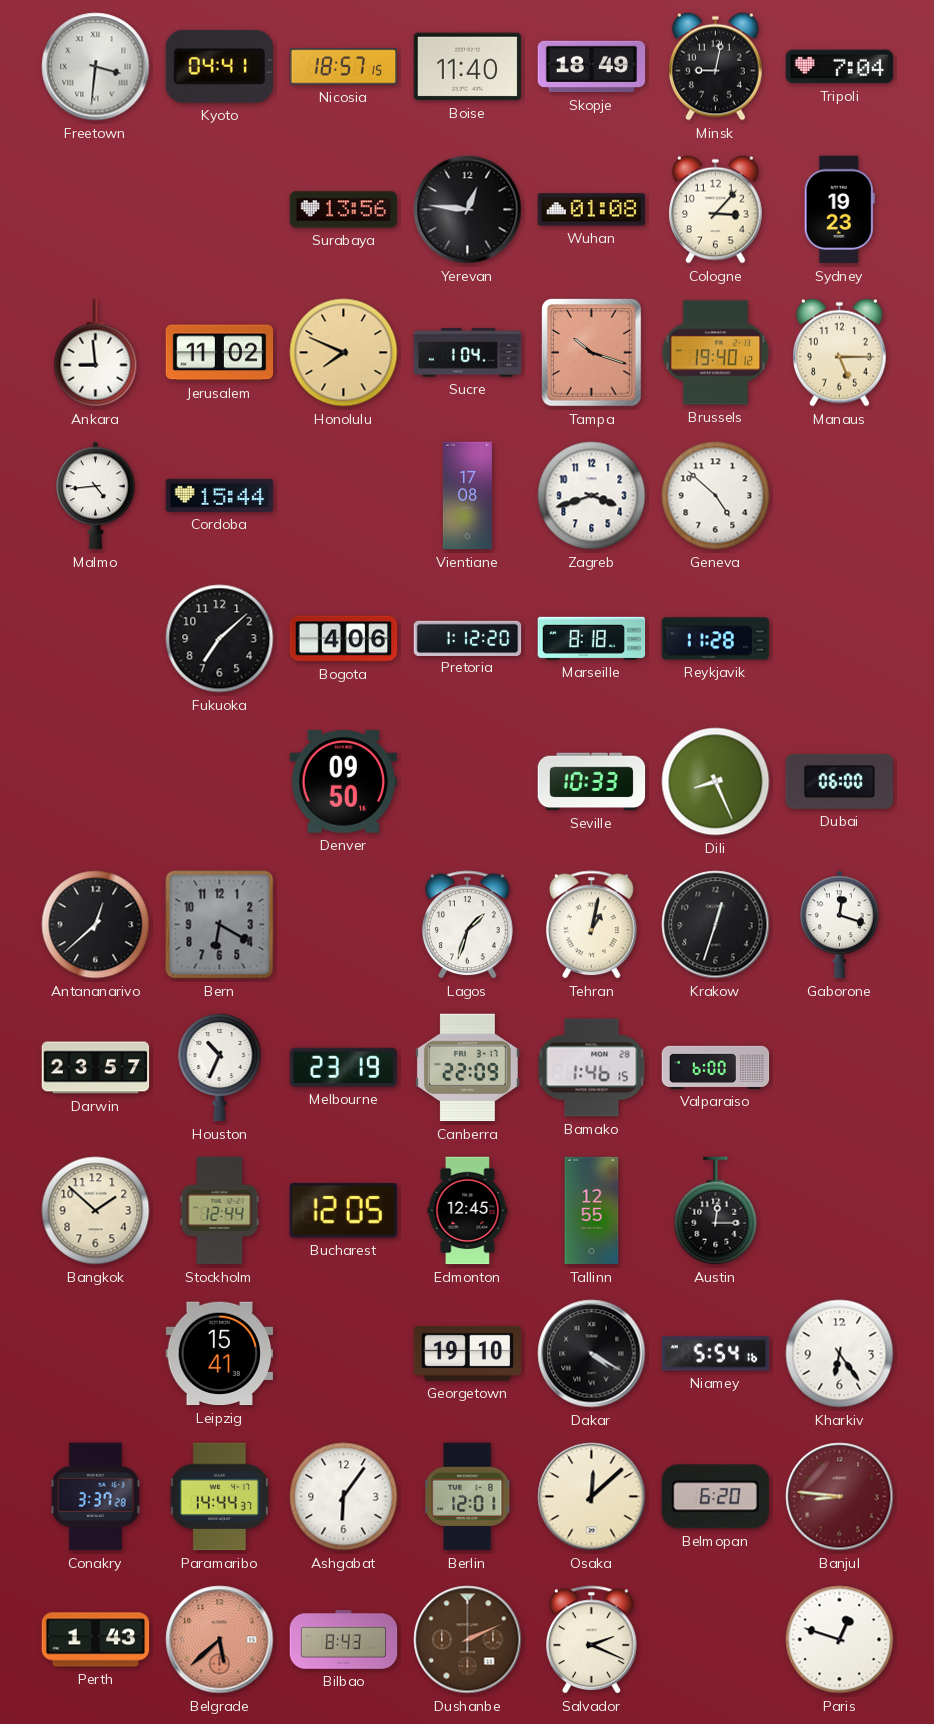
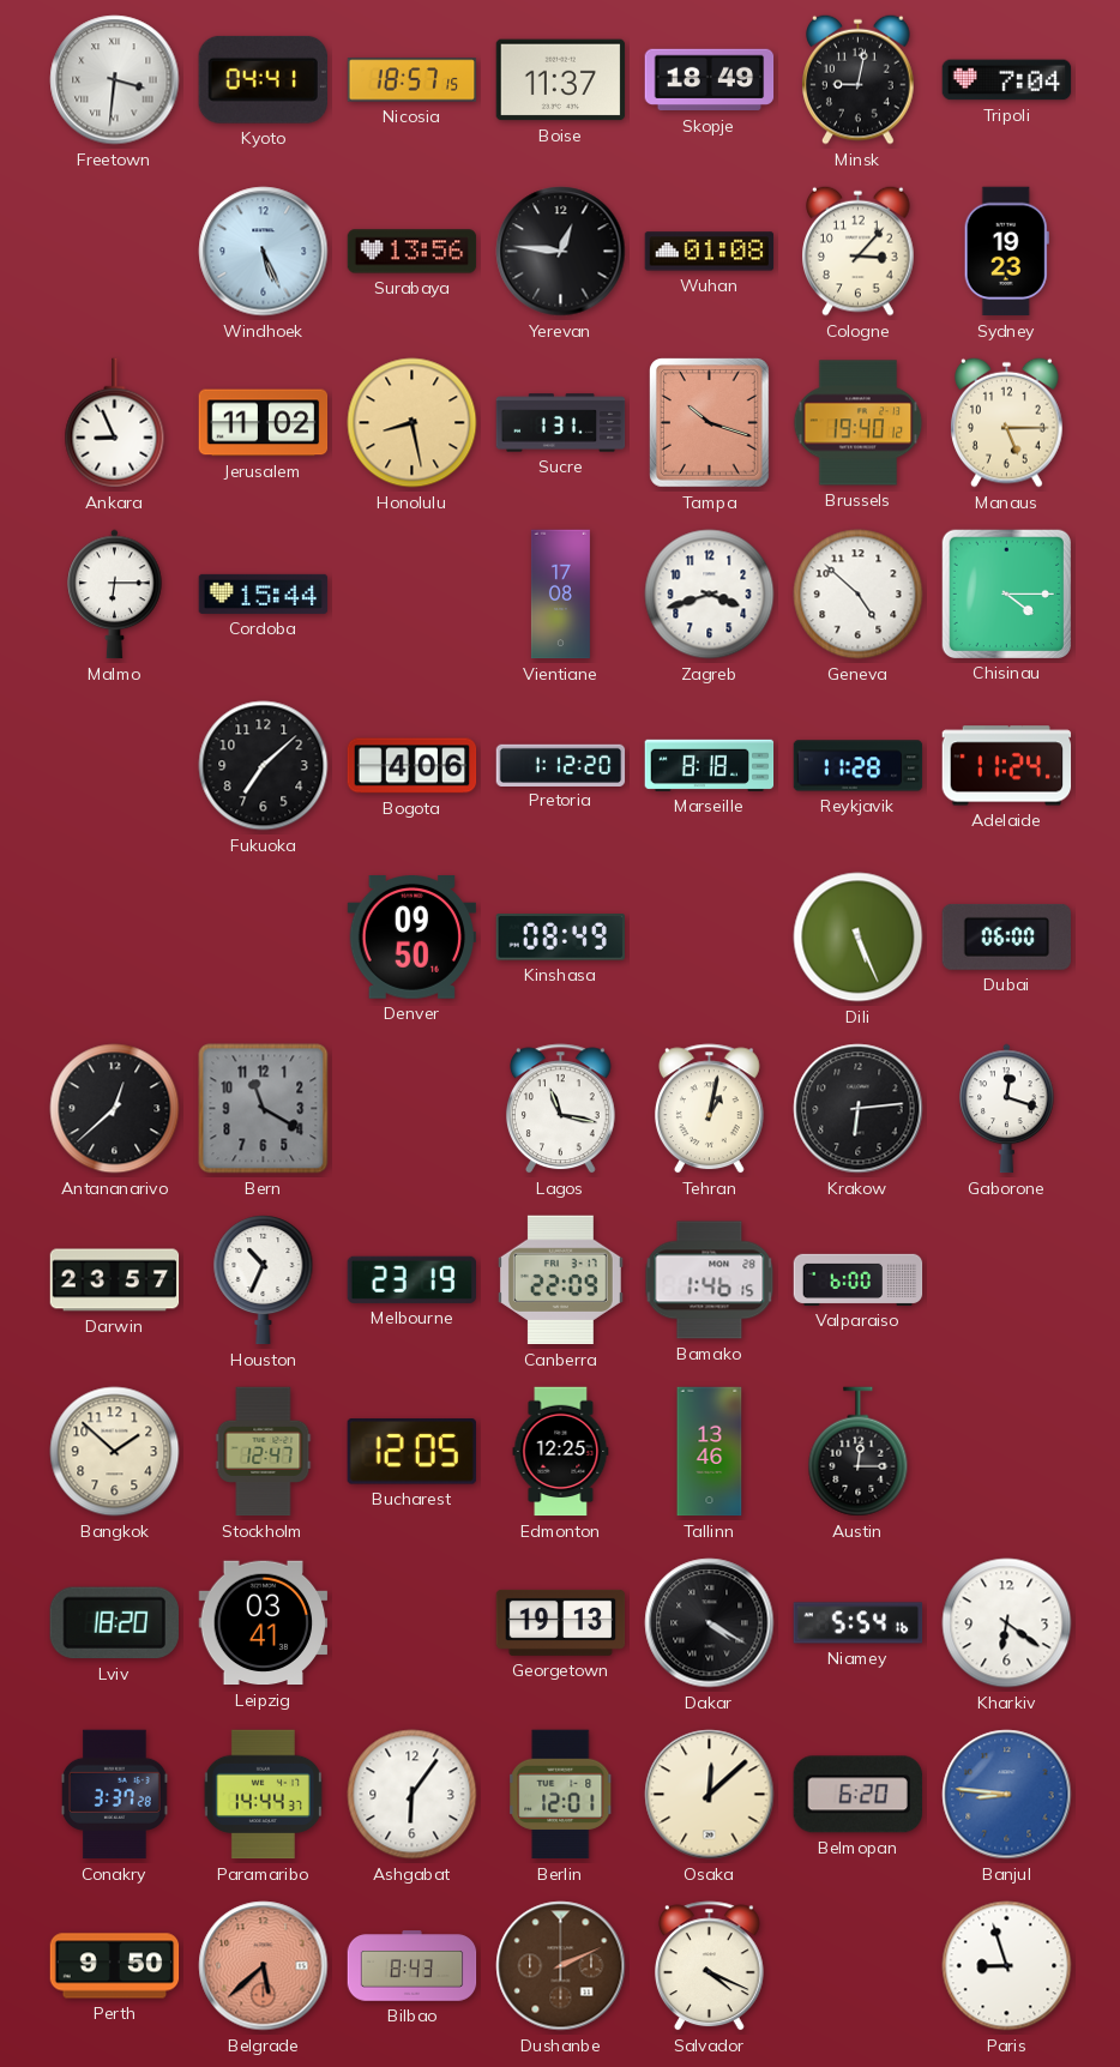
Boise: 11:40 -> 11:37
Windhoek: none -> 5:26
Ankara: 8:59 -> 8:56
Honolulu: 7:49 -> 8:28
Sucre: 1:04 -> 1:31
Malmo: 4:44 -> 6:15
Chisinau: none -> 4:15
Adelaide: none -> 11:24
Kinshasa: none -> 08:49
Seville: 10:33 -> none
Dili: 8:26 -> 5:26
Bern: 6:20 -> 11:20
Lagos: 1:33 -> 11:17
Krakow: 12:33 -> 6:14
Stockholm: 12:44 -> 12:47
Edmonton: 12:45 -> 12:25
Tallinn: 12:55 -> 13:46
Lviv: none -> 18:20
Leipzig: 15:41 -> 03:41
Georgetown: 19:10 -> 19:13
Kharkiv: 6:24 -> 6:21
Banjul dial: burgundy -> blue
Perth: 1:43 -> 9:50
Salvador: 2:19 -> 4:19
Paris: 12:48 -> 8:57
